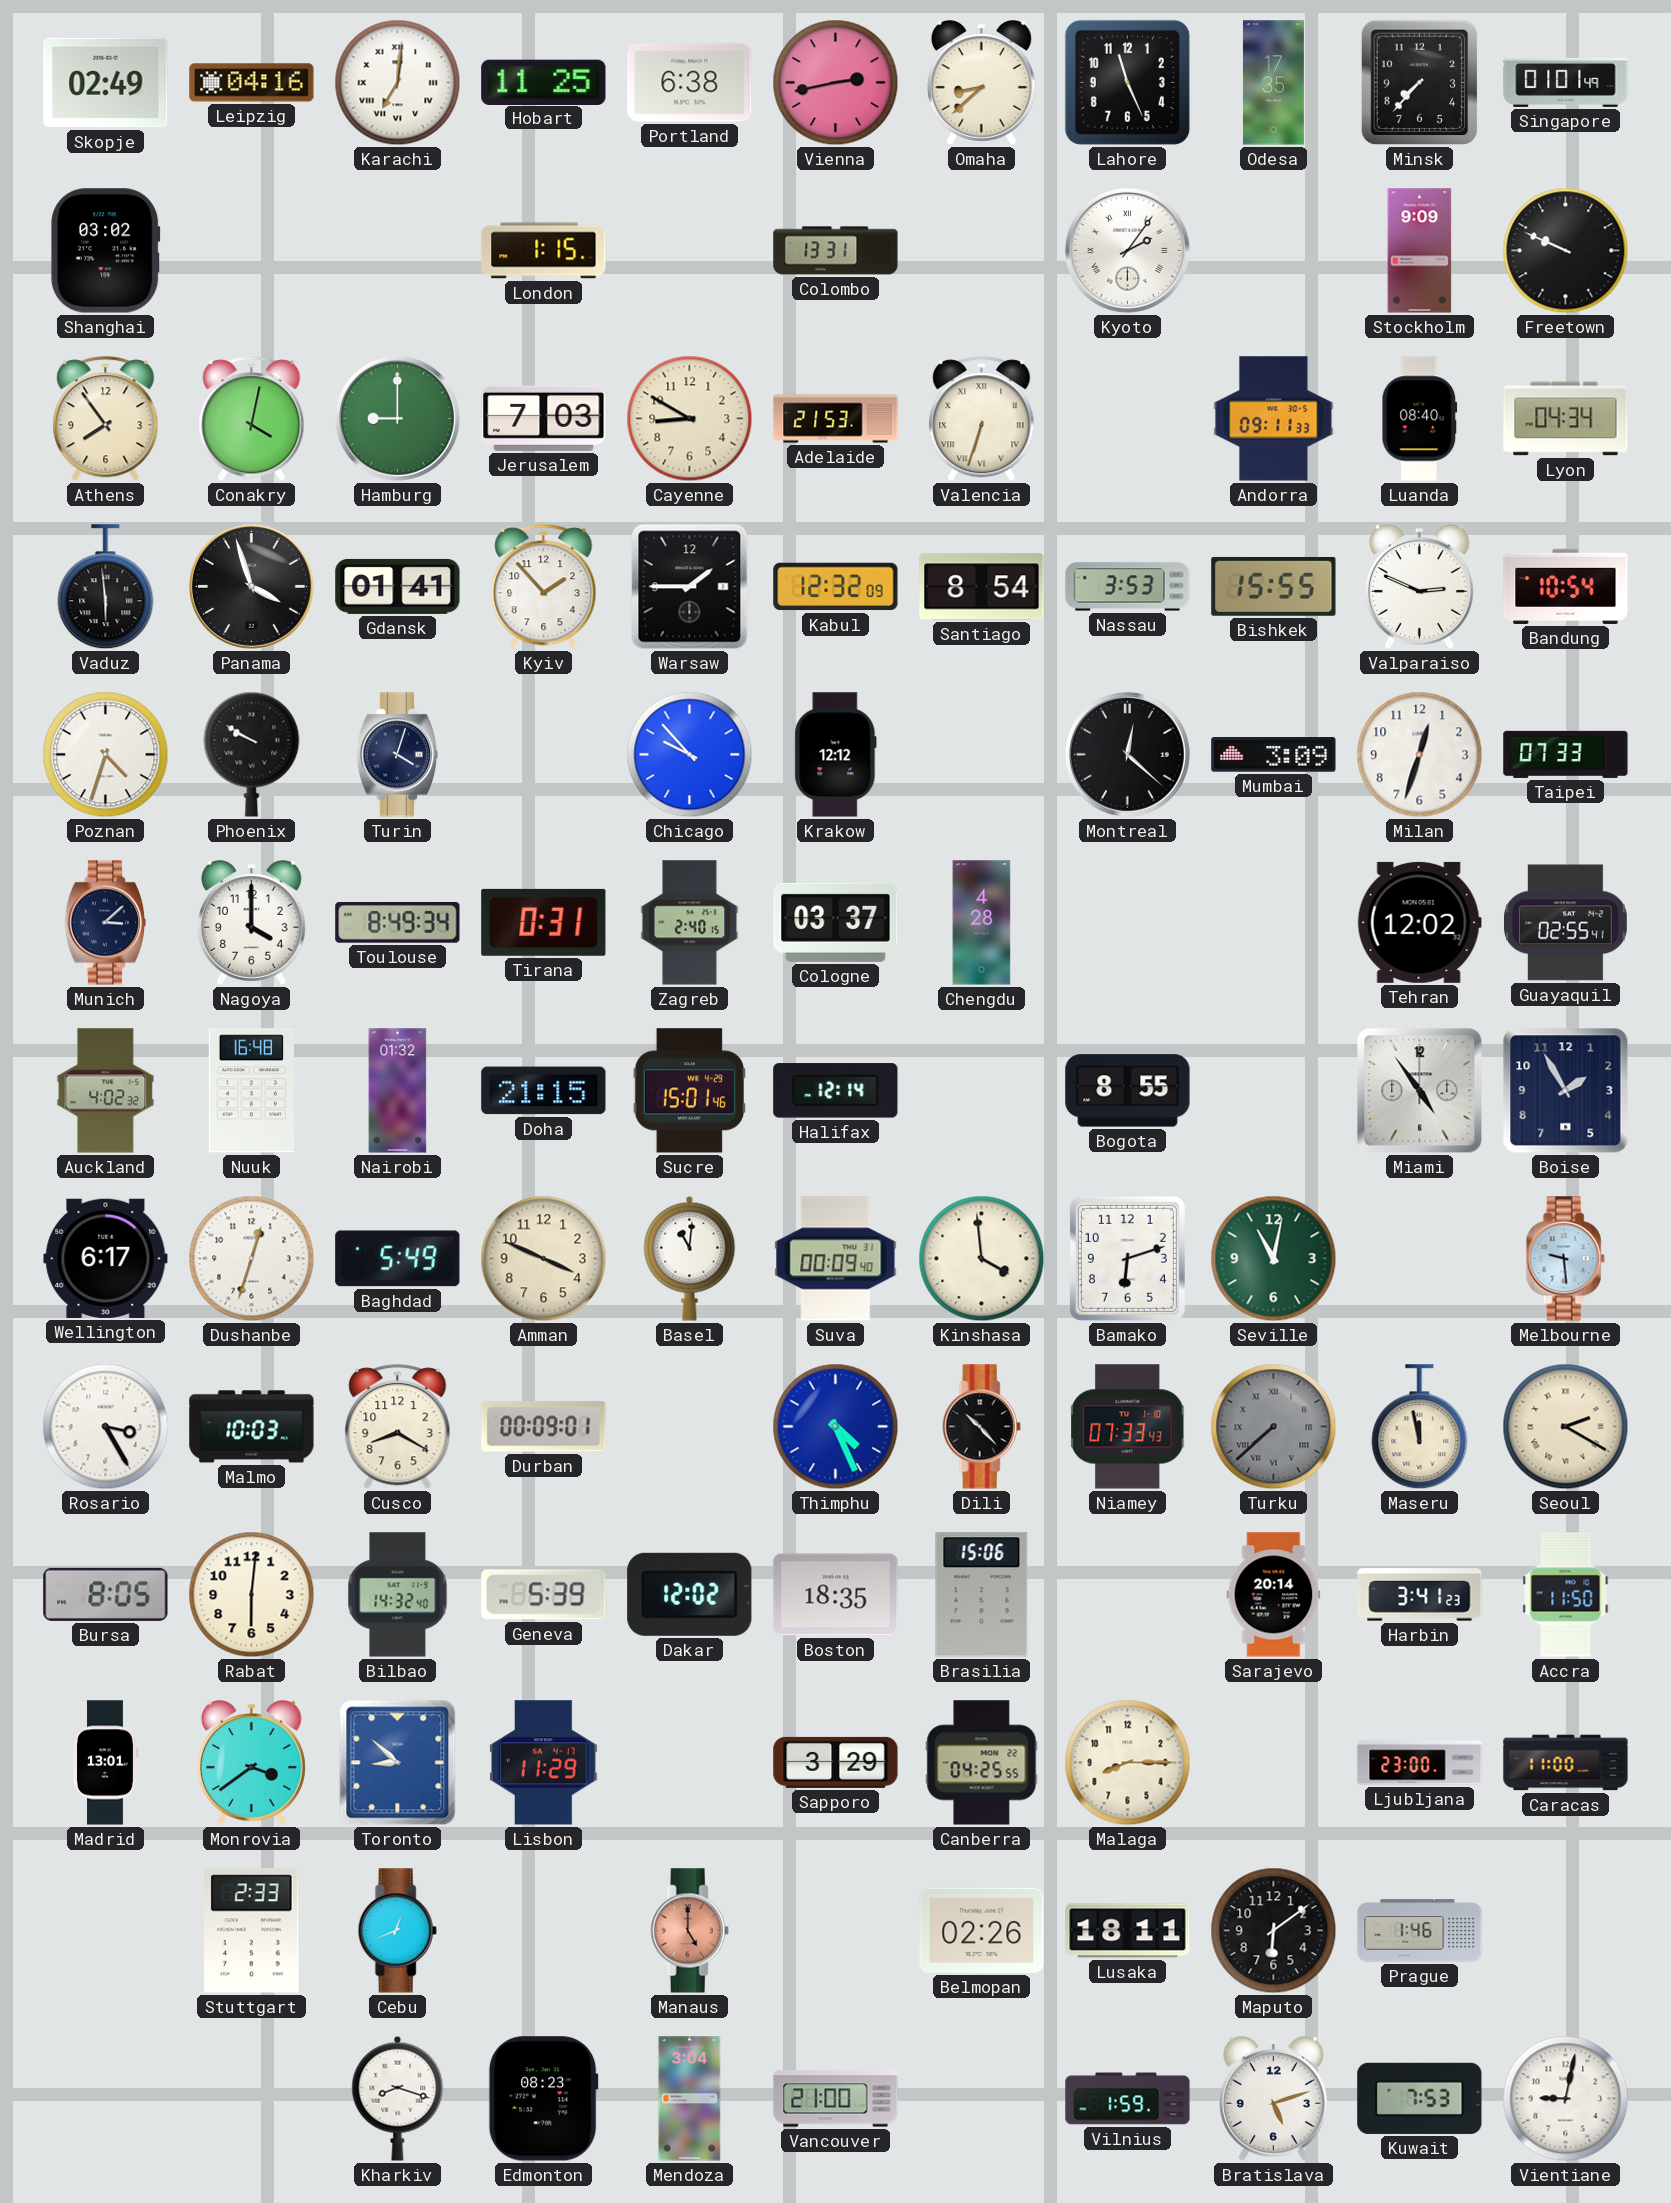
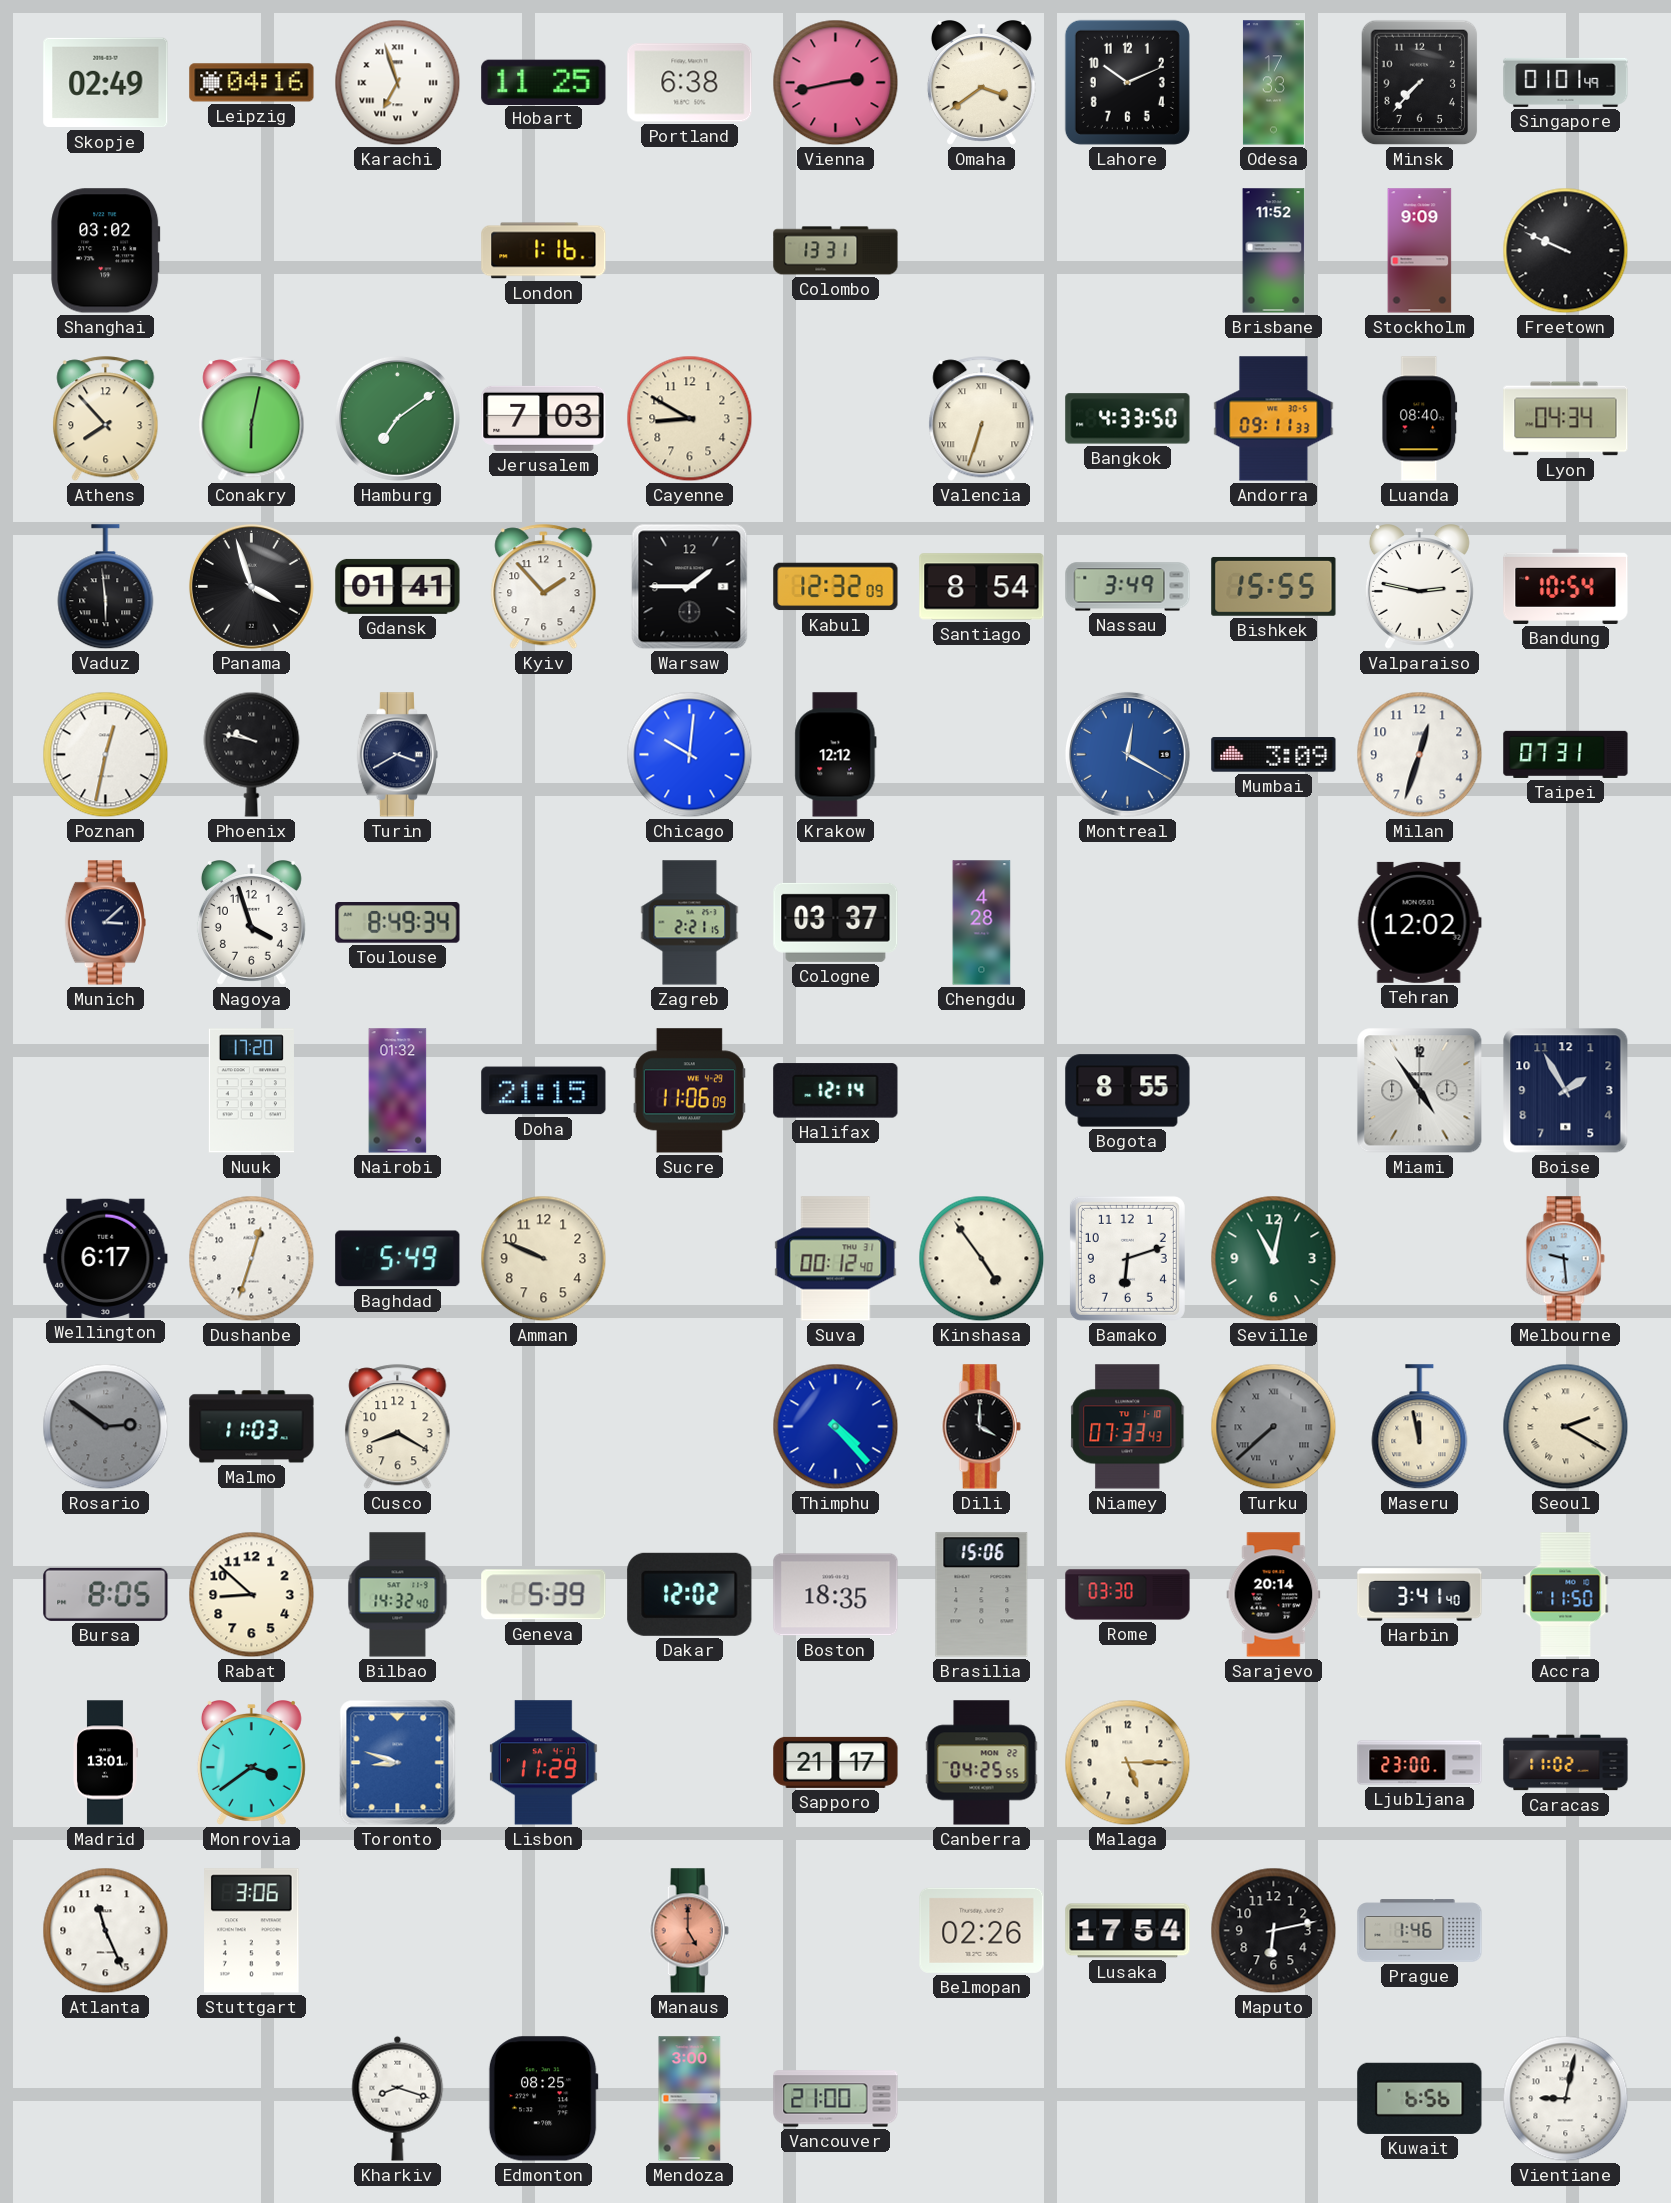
Karachi: 7:01 -> 6:57
Omaha: 8:38 -> 3:39
Lahore: 11:26 -> 10:11
Odesa: 17:35 -> 17:33
London: 1:15 -> 1:16
Kyoto: 2:06 -> none
Brisbane: none -> 11:52
Athens: 7:54 -> 7:53
Conakry: 4:02 -> 6:02
Hamburg: 9:00 -> 7:09
Adelaide: 21:53 -> none
Bangkok: none -> 4:33
Nassau: 3:53 -> 3:49
Valparaiso: 2:49 -> 2:47
Poznan: 4:33 -> 12:32
Phoenix: 9:50 -> 9:47
Turin: 4:03 -> 3:40
Chicago: 9:53 -> 10:01
Montreal: 12:22 -> 12:20
Montreal dial: black -> blue
Taipei: 07:33 -> 07:31
Nagoya: 4:00 -> 3:57
Tirana: 0:31 -> none
Zagreb: 2:40 -> 2:21
Guayaquil: 02:55 -> none
Auckland: 4:02 -> none
Nuuk: 16:48 -> 17:20
Sucre: 15:01 -> 11:06
Amman: 3:49 -> 9:49
Basel: 11:01 -> none
Suva: 00:09 -> 00:12
Kinshasa: 3:59 -> 4:54
Rosario: 3:25 -> 2:51
Rosario dial: white -> grey
Malmo: 10:03 -> 11:03
Durban: 00:09 -> none
Thimphu: 4:26 -> 4:23
Dili: 10:23 -> 4:00
Rabat: 6:01 -> 8:52
Rome: none -> 03:30
Harbin: 3:41:23 -> 3:41:40
Toronto: 8:52 -> 8:48
Sapporo: 3:29 -> 21:17
Malaga: 8:15 -> 5:15
Caracas: 11:00 -> 11:02
Atlanta: none -> 11:26
Stuttgart: 2:33 -> 3:06
Cebu: 12:41 -> none
Lusaka: 18:11 -> 17:54
Maputo: 6:09 -> 6:13
Edmonton: 08:23 -> 08:25
Mendoza: 3:04 -> 3:00
Vilnius: 1:59 -> none
Bratislava: 5:12 -> none
Kuwait: 7:53 -> 6:56
